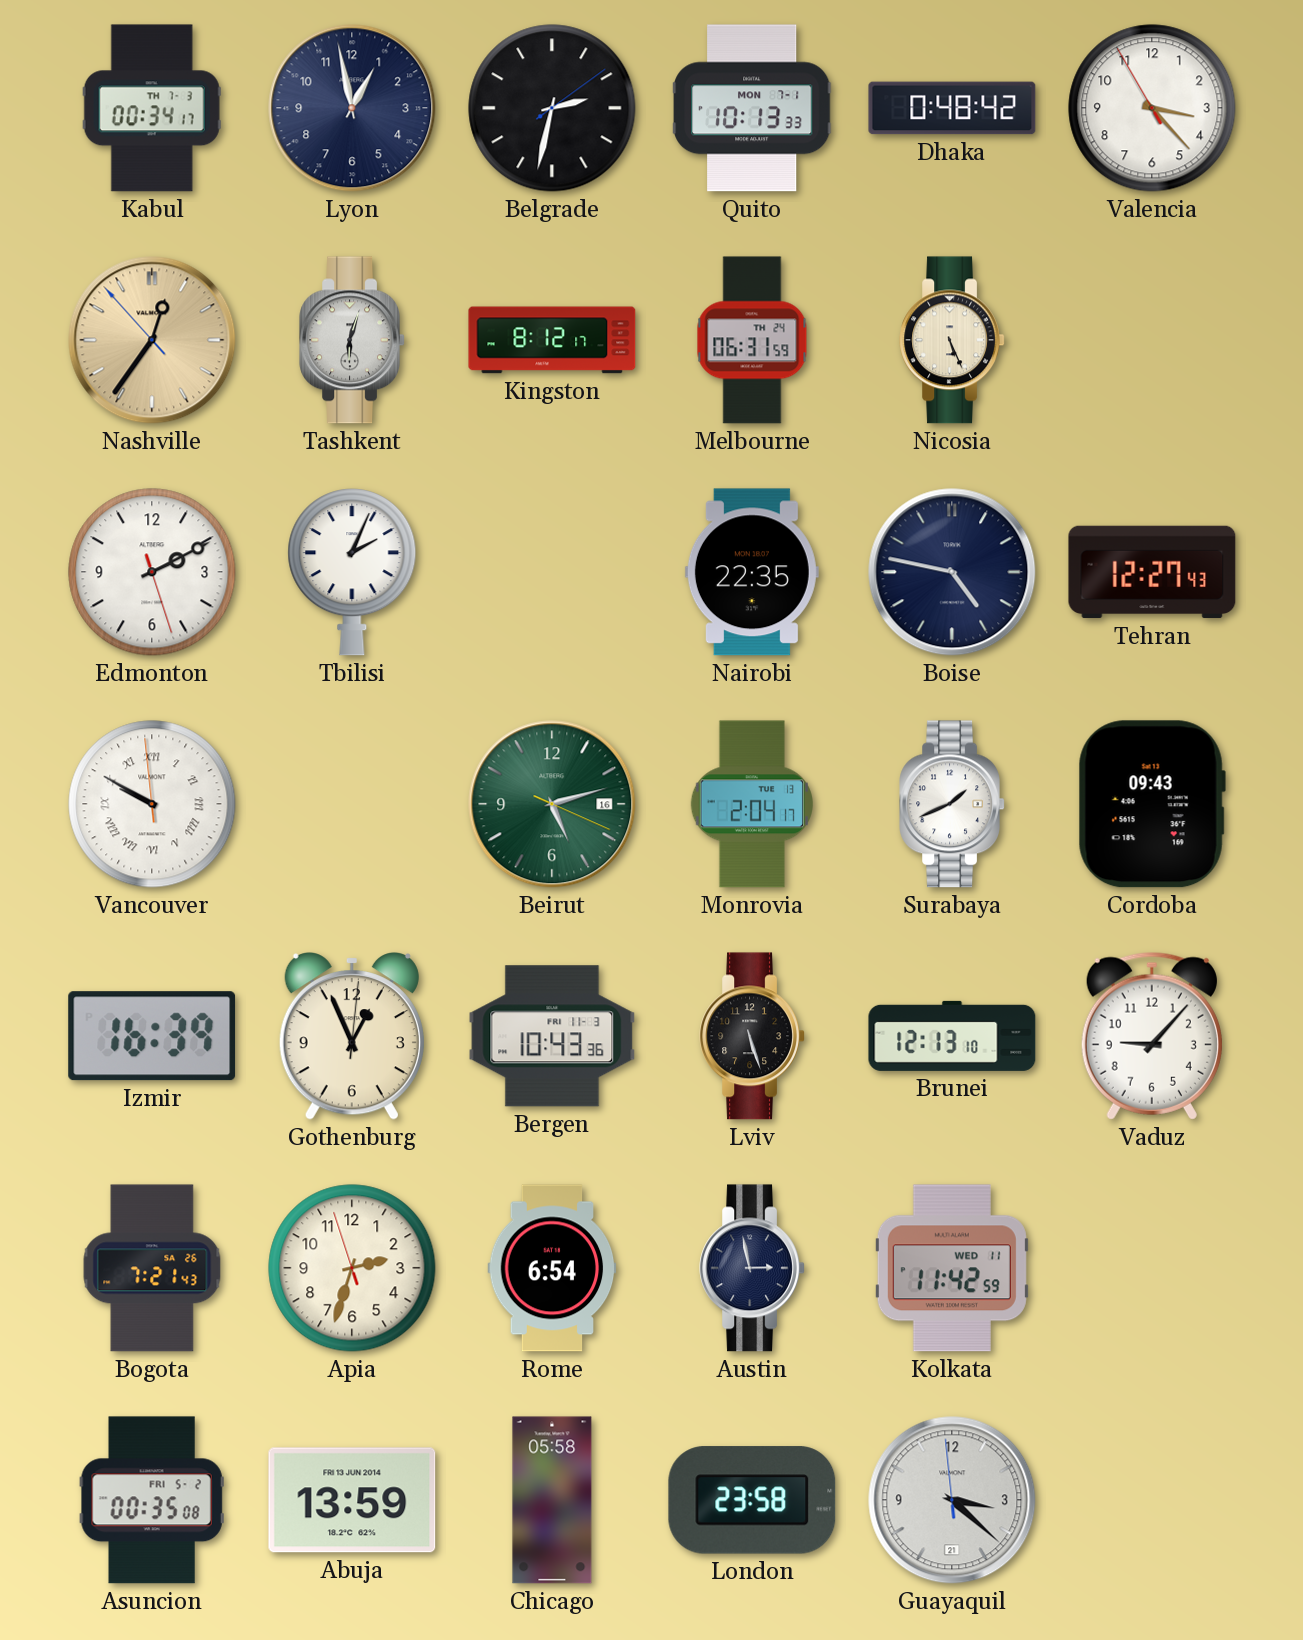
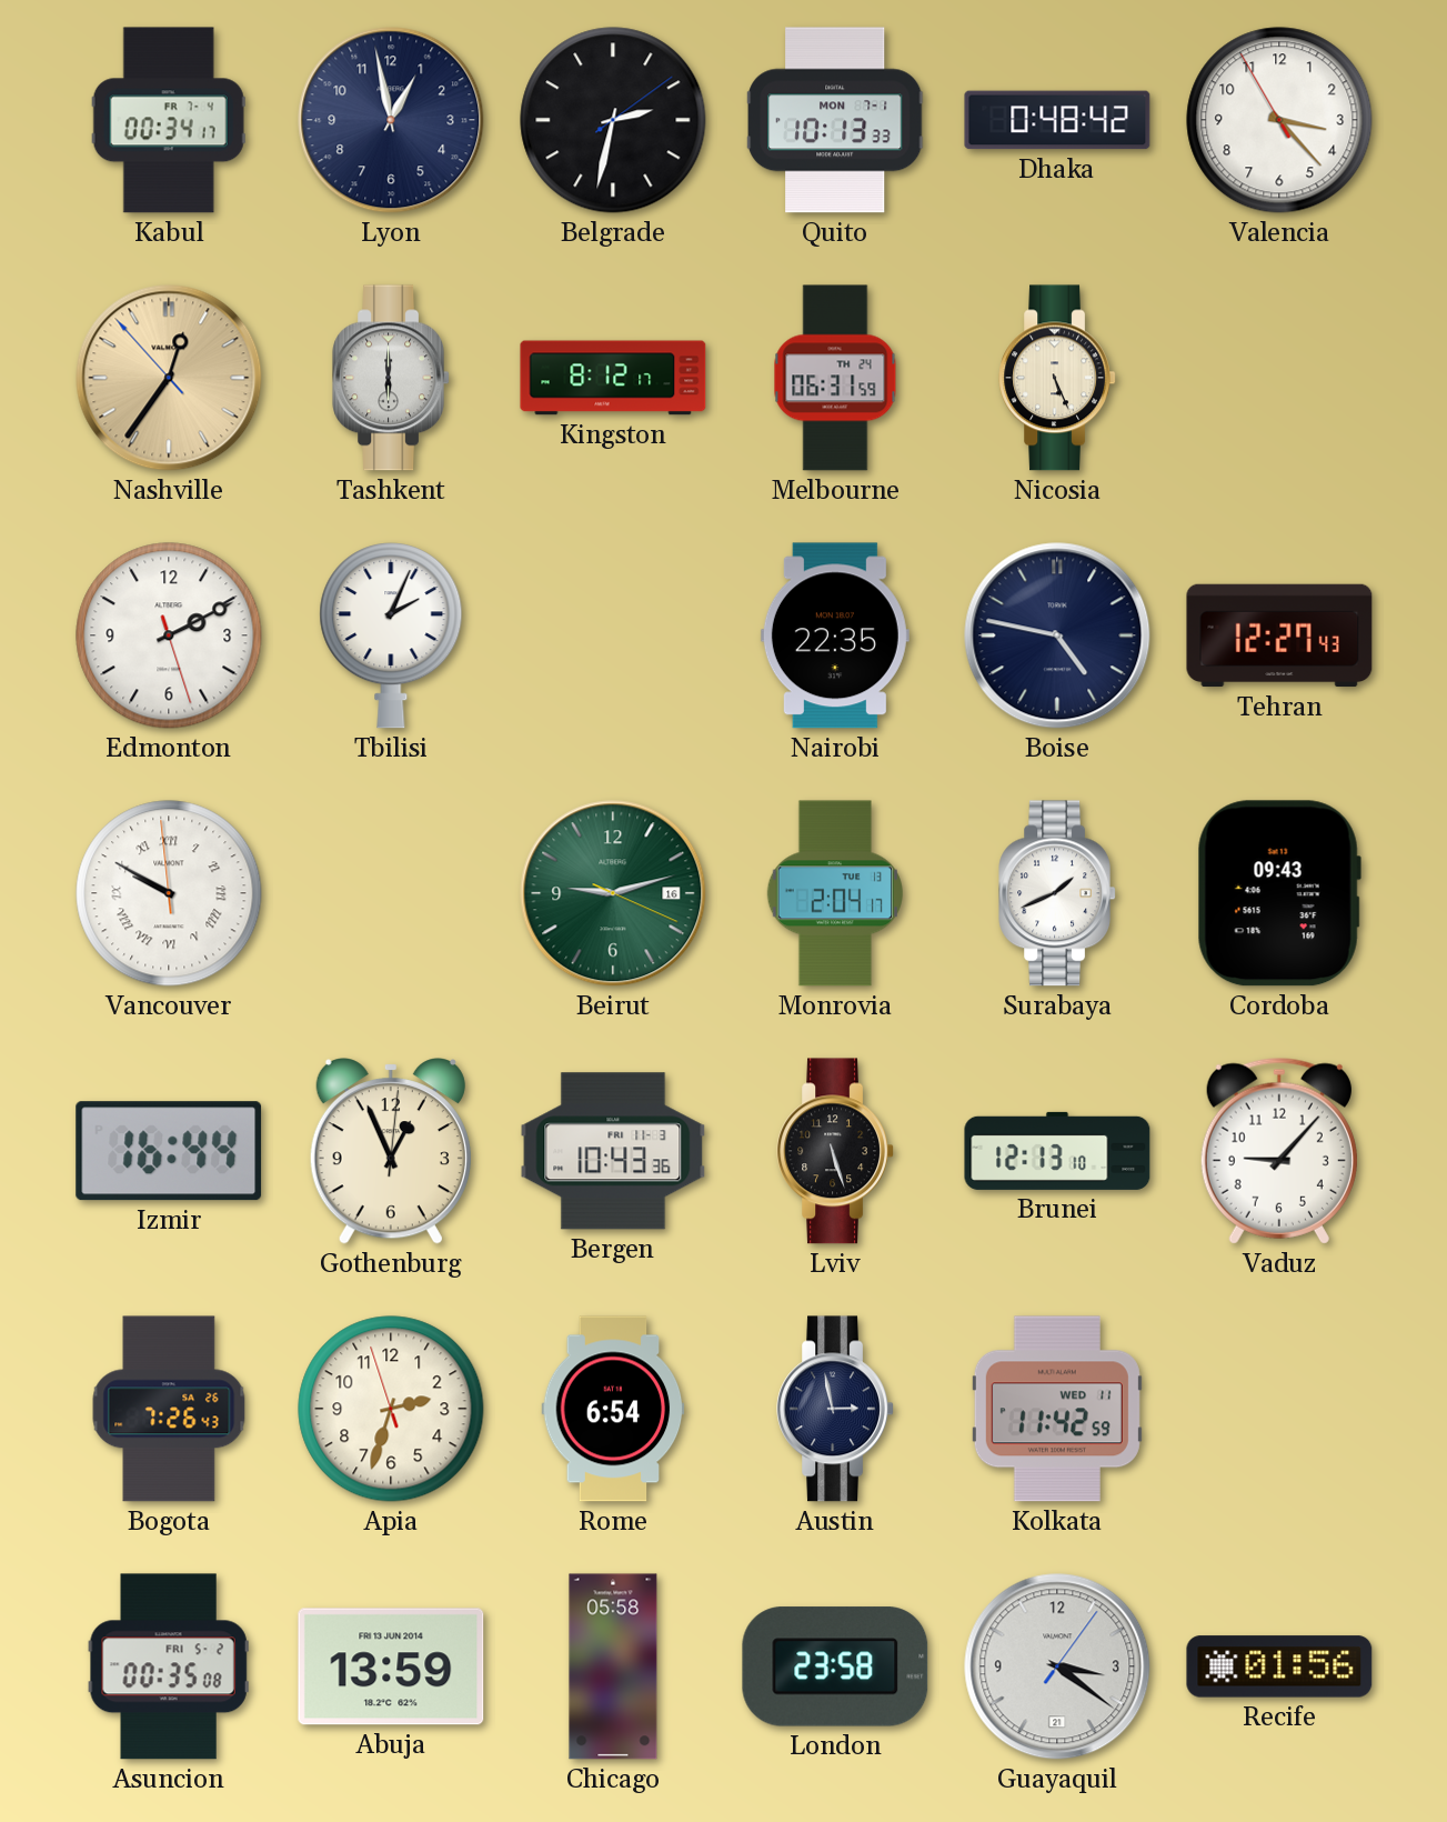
Kabul date: TH 7-3 -> FR 7-4
Tashkent: 6:03 -> 6:00
Beirut: 5:12 -> 9:12
Izmir: 16:39 -> 16:44
Bogota: 7:21 -> 7:26
Guayaquil: 3:21:59 -> 3:21:06
Recife: none -> 01:56
